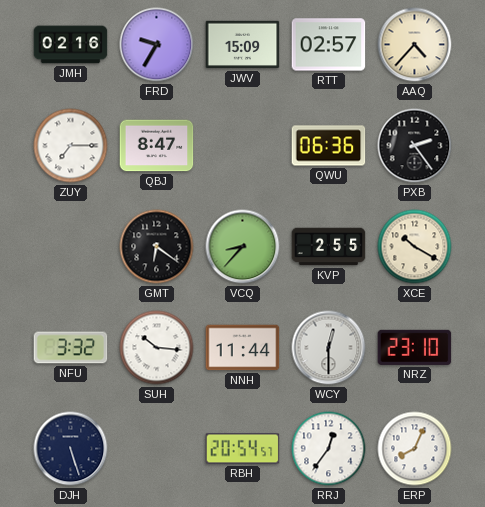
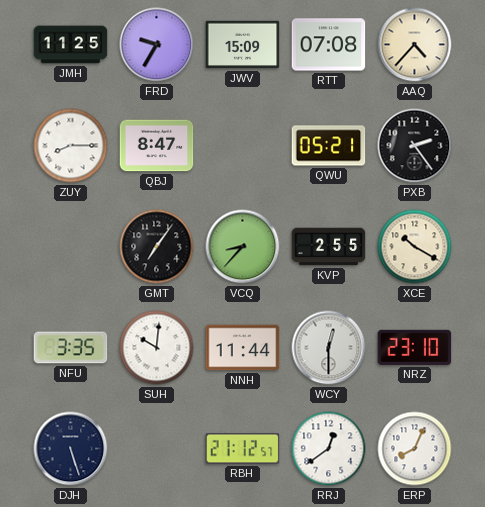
JMH: 02:16 -> 11:25
RTT: 02:57 -> 07:08
ZUY: 7:15 -> 8:15
QWU: 06:36 -> 05:21
GMT: 6:21 -> 7:06
NFU: 3:32 -> 3:35
SUH: 10:16 -> 10:01
RBH: 20:54 -> 21:12
RRJ: 12:36 -> 12:39
